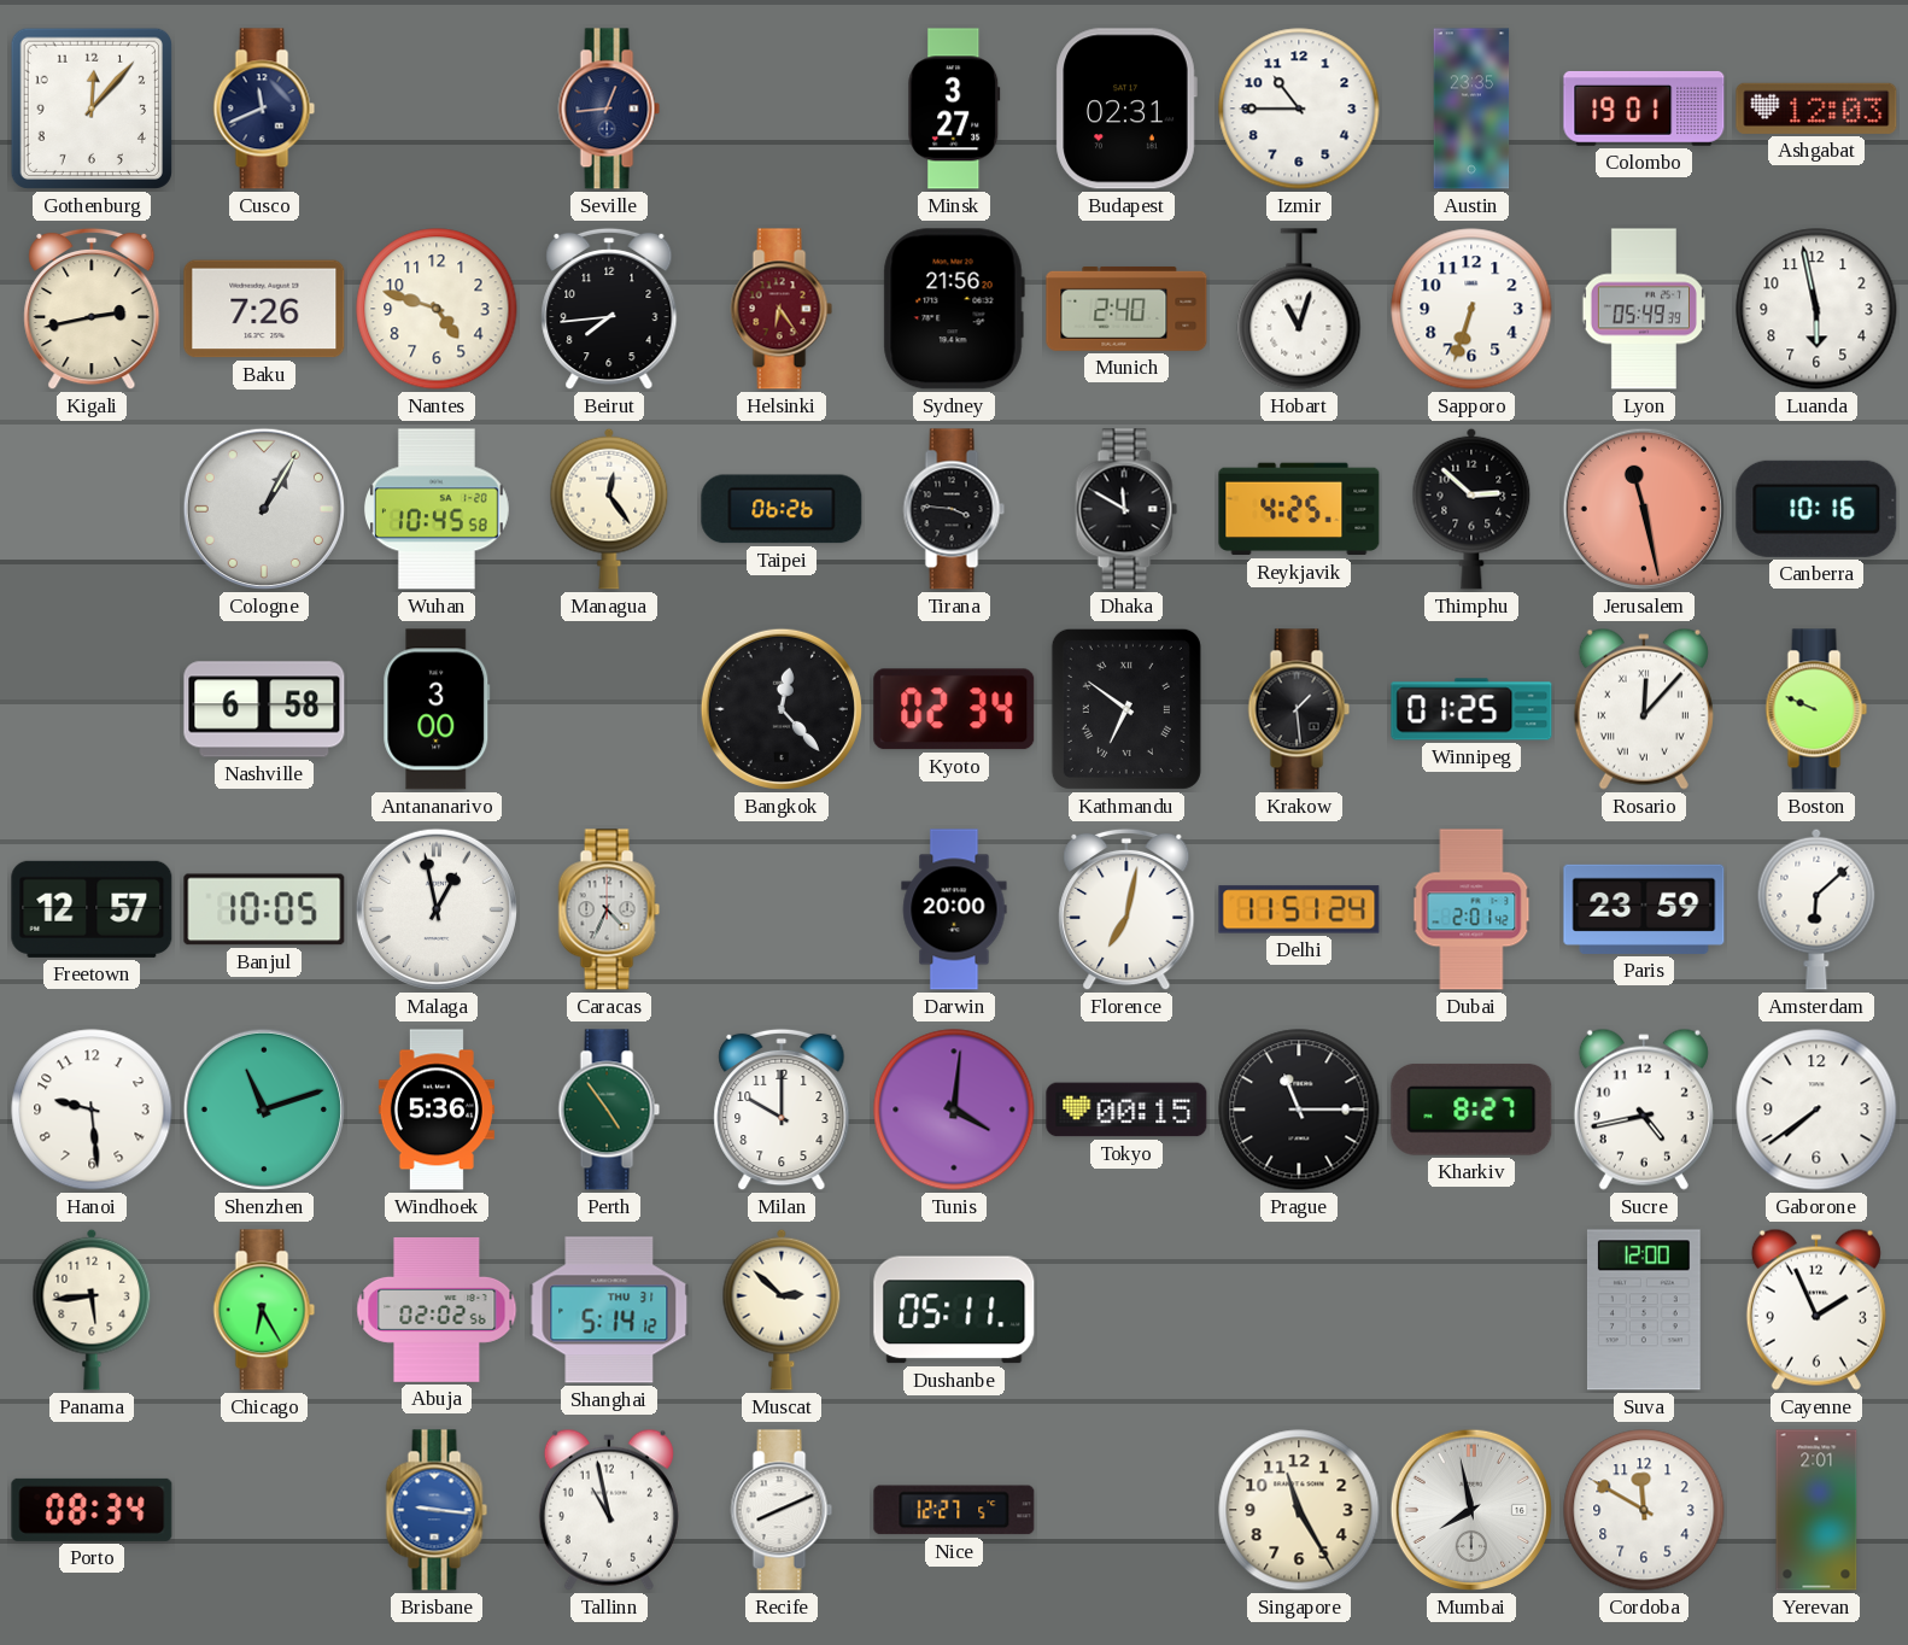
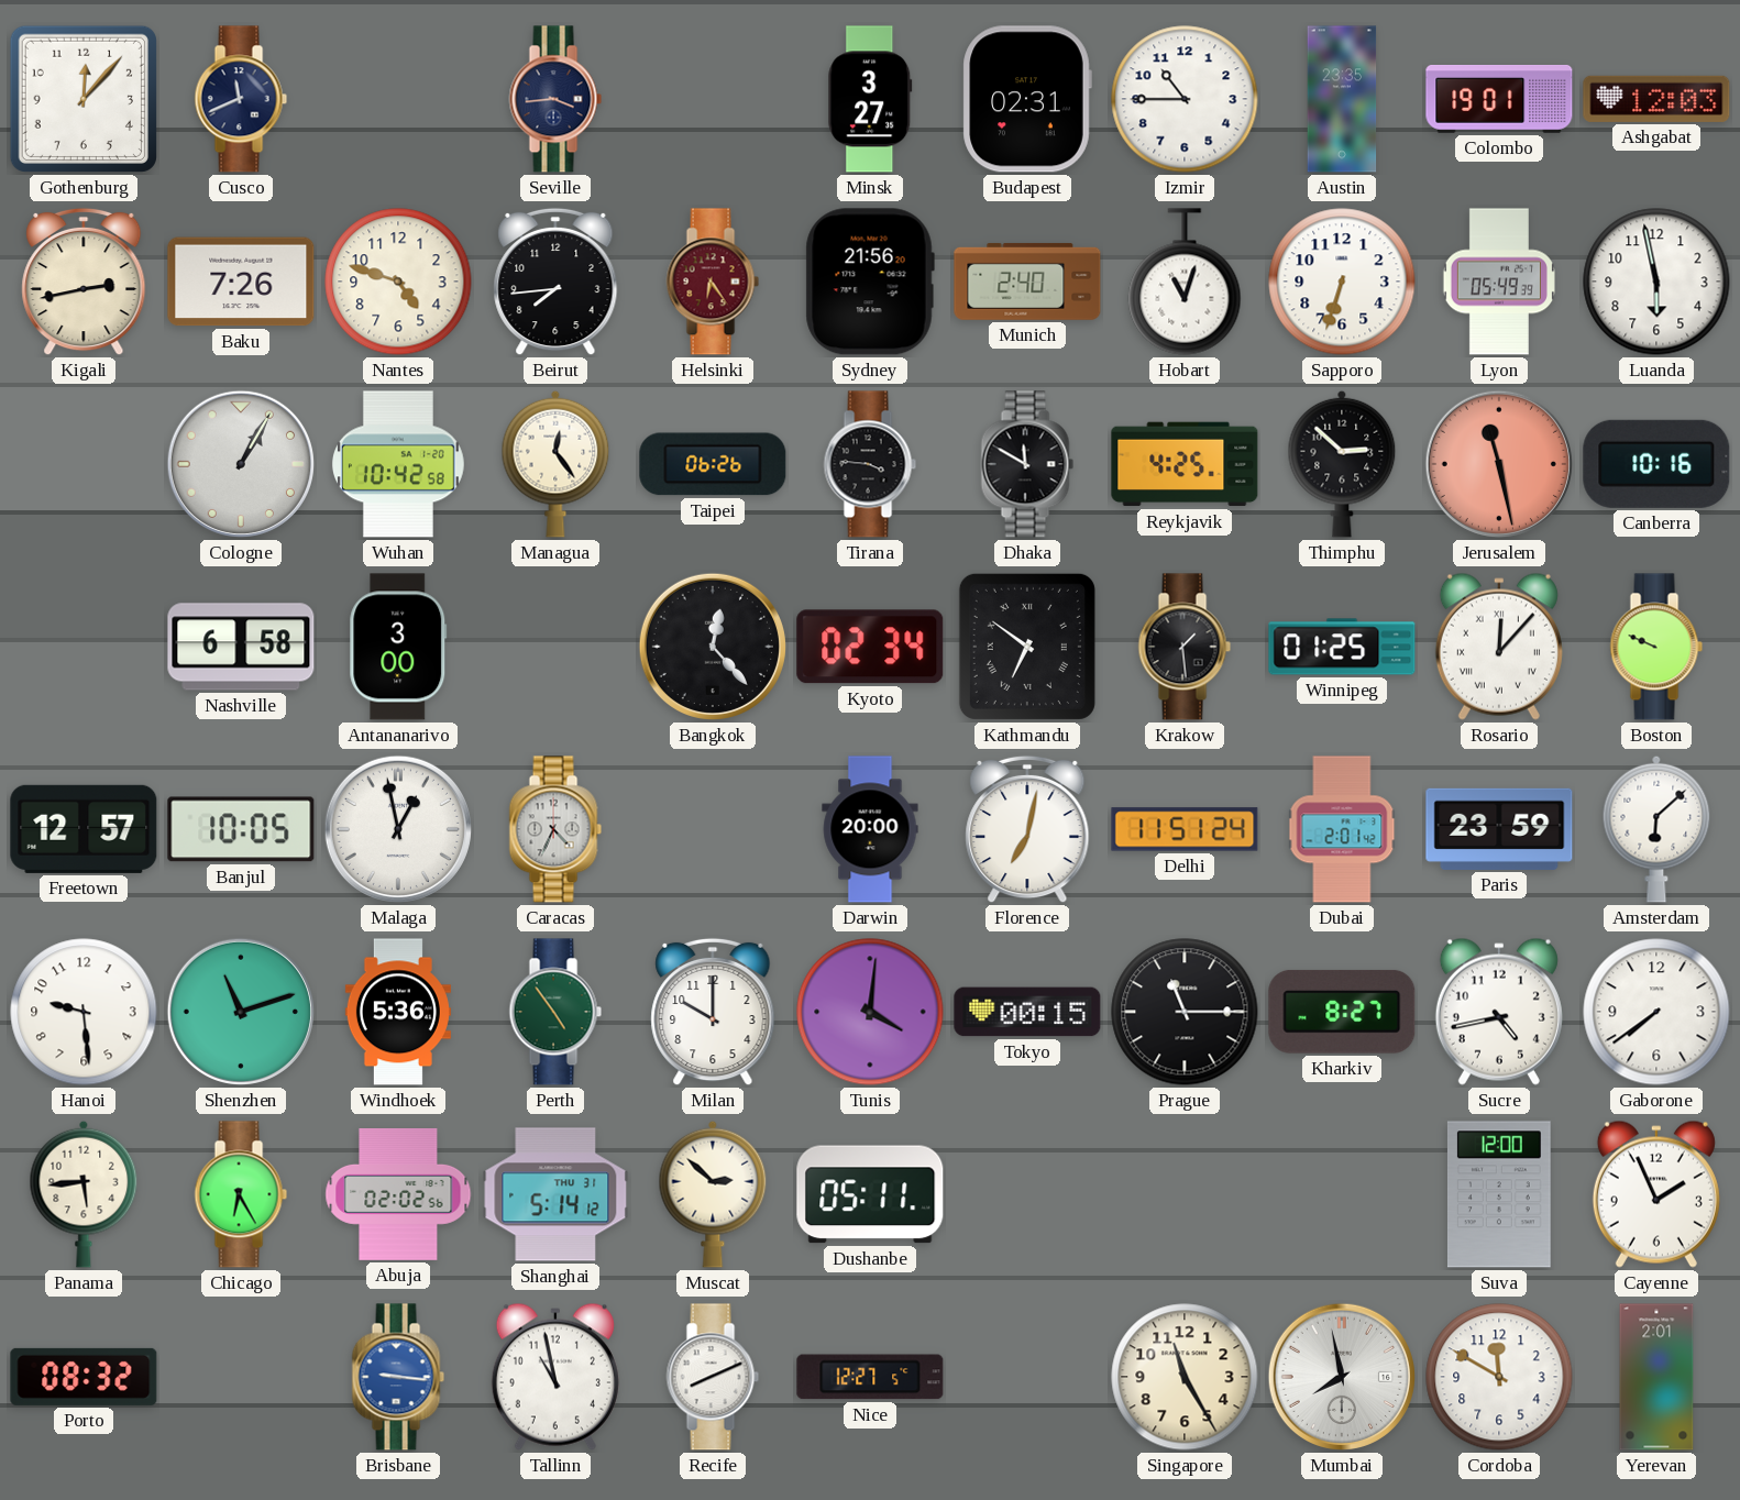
Seville: 12:44 -> 3:44
Wuhan: 10:45 -> 10:42
Porto: 08:34 -> 08:32
